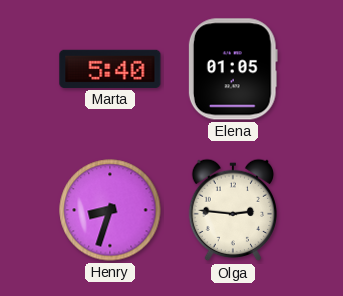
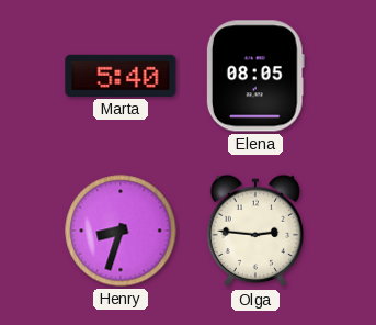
Elena: 01:05 -> 08:05
